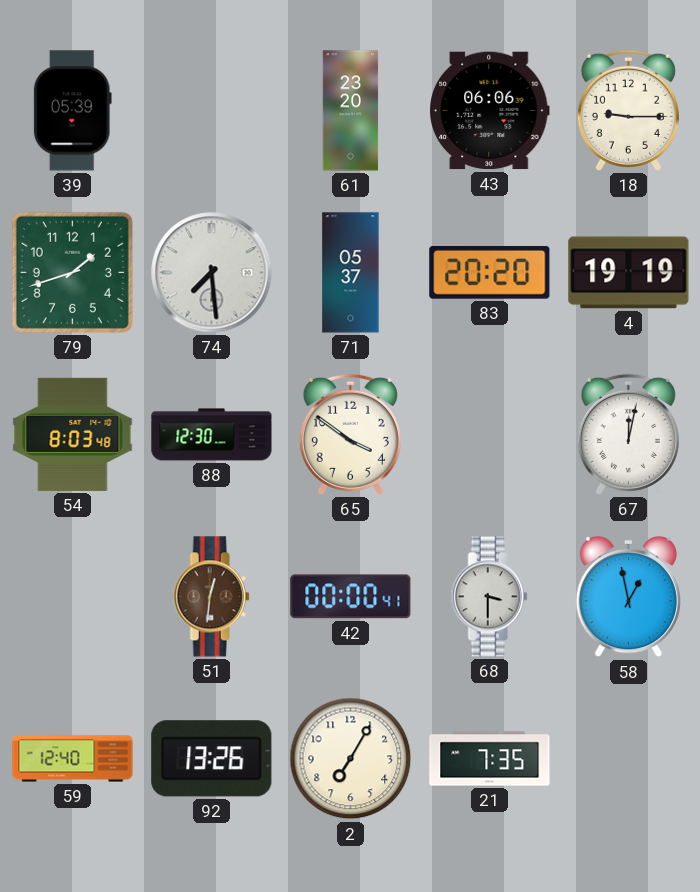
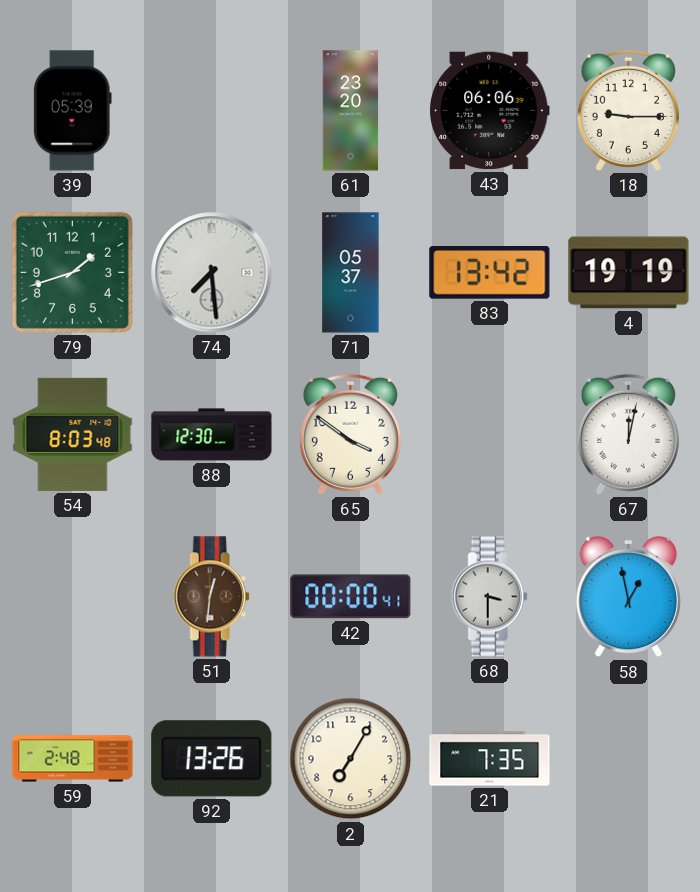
83: 20:20 -> 13:42
59: 12:40 -> 2:48
